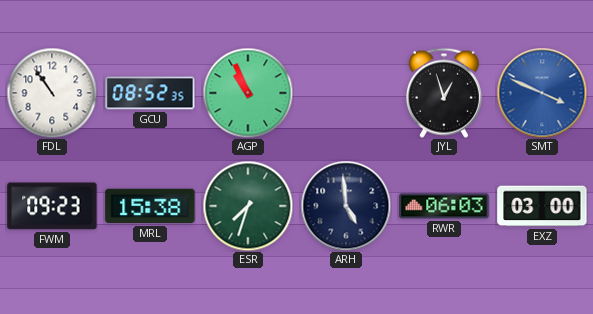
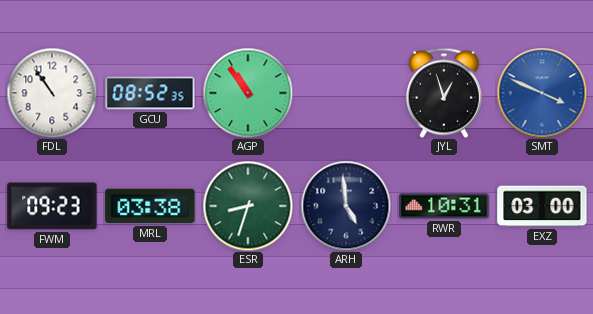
AGP: 10:56 -> 10:54
MRL: 15:38 -> 03:38
ESR: 7:33 -> 8:33
RWR: 06:03 -> 10:31
